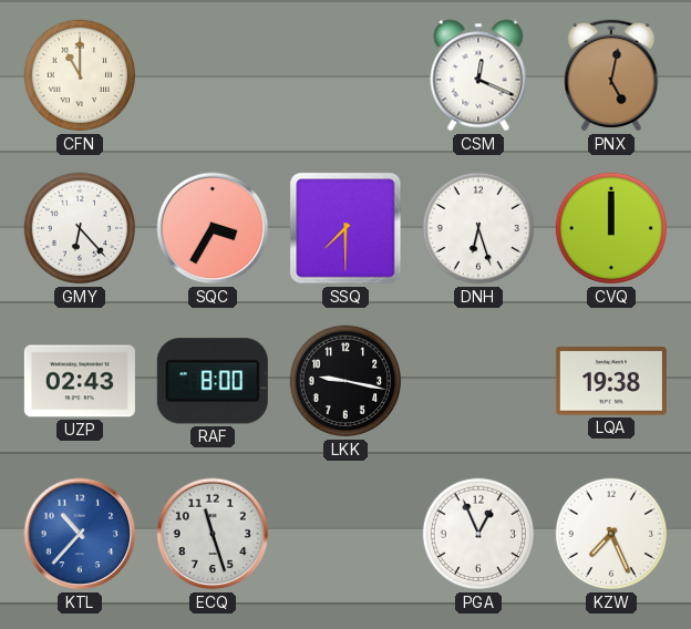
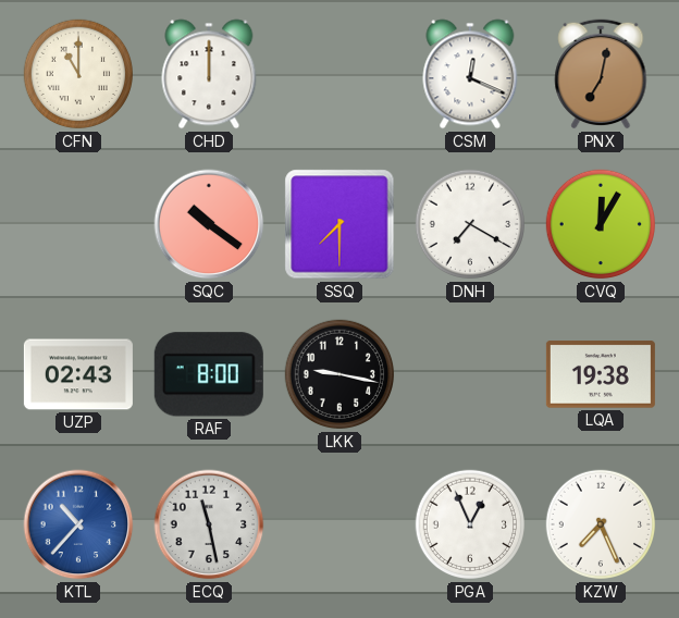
CHD: none -> 12:00
PNX: 5:02 -> 7:02
GMY: 6:23 -> none
SQC: 3:35 -> 10:21
DNH: 6:27 -> 7:20
CVQ: 12:00 -> 12:05
ECQ: 11:27 -> 11:28
